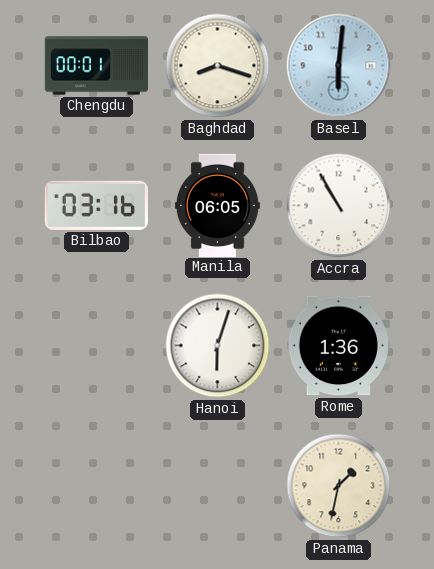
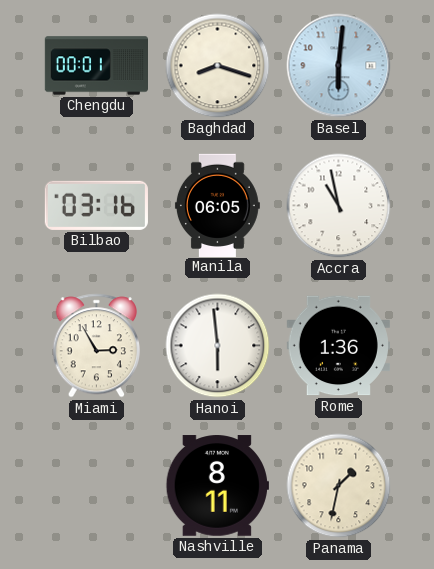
Accra: 10:55 -> 10:58
Miami: none -> 2:55
Hanoi: 6:03 -> 5:59
Nashville: none -> 8:11
